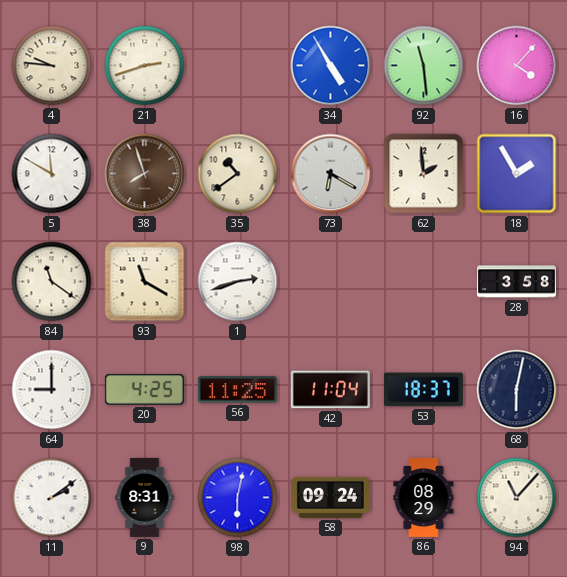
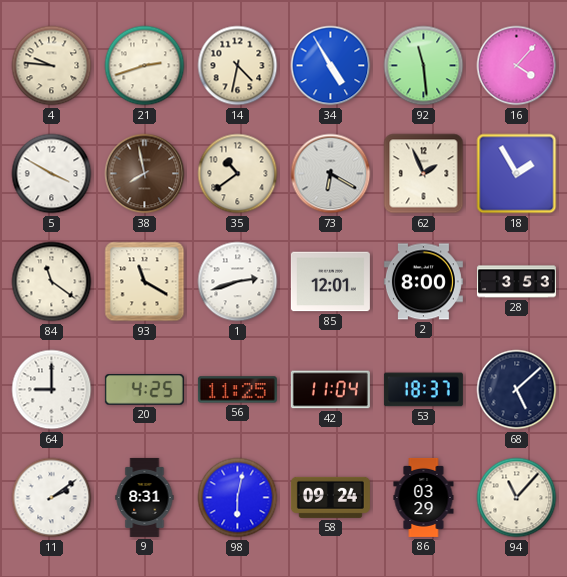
14: none -> 4:32
5: 11:50 -> 3:50
38: 7:57 -> 7:58
62: 1:59 -> 1:56
85: none -> 12:01
2: none -> 8:00
28: 3:58 -> 3:53
68: 6:02 -> 5:08
86: 08:29 -> 03:29
